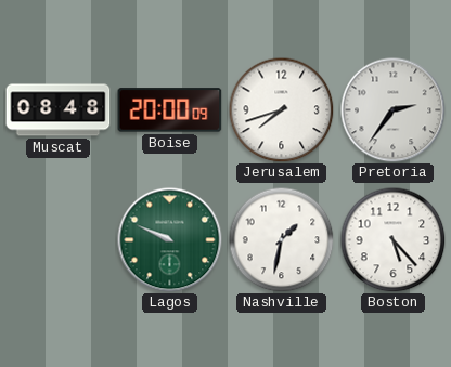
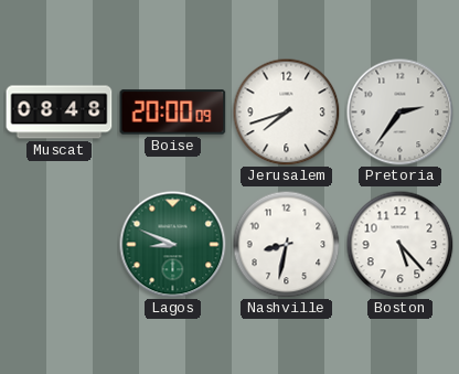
Lagos: 9:49 -> 8:49
Nashville: 1:32 -> 8:32
